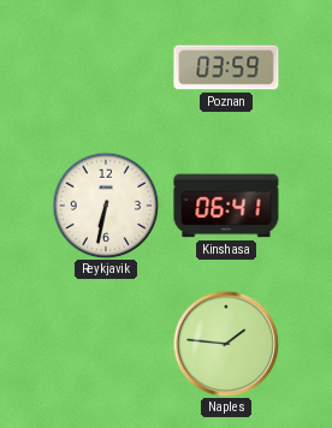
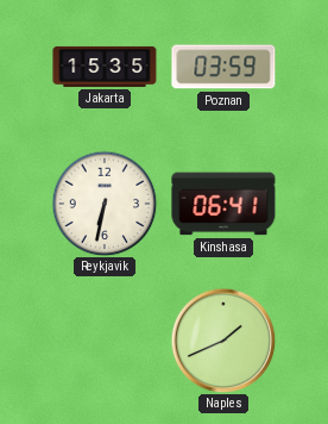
Jakarta: none -> 15:35
Naples: 1:46 -> 1:41
